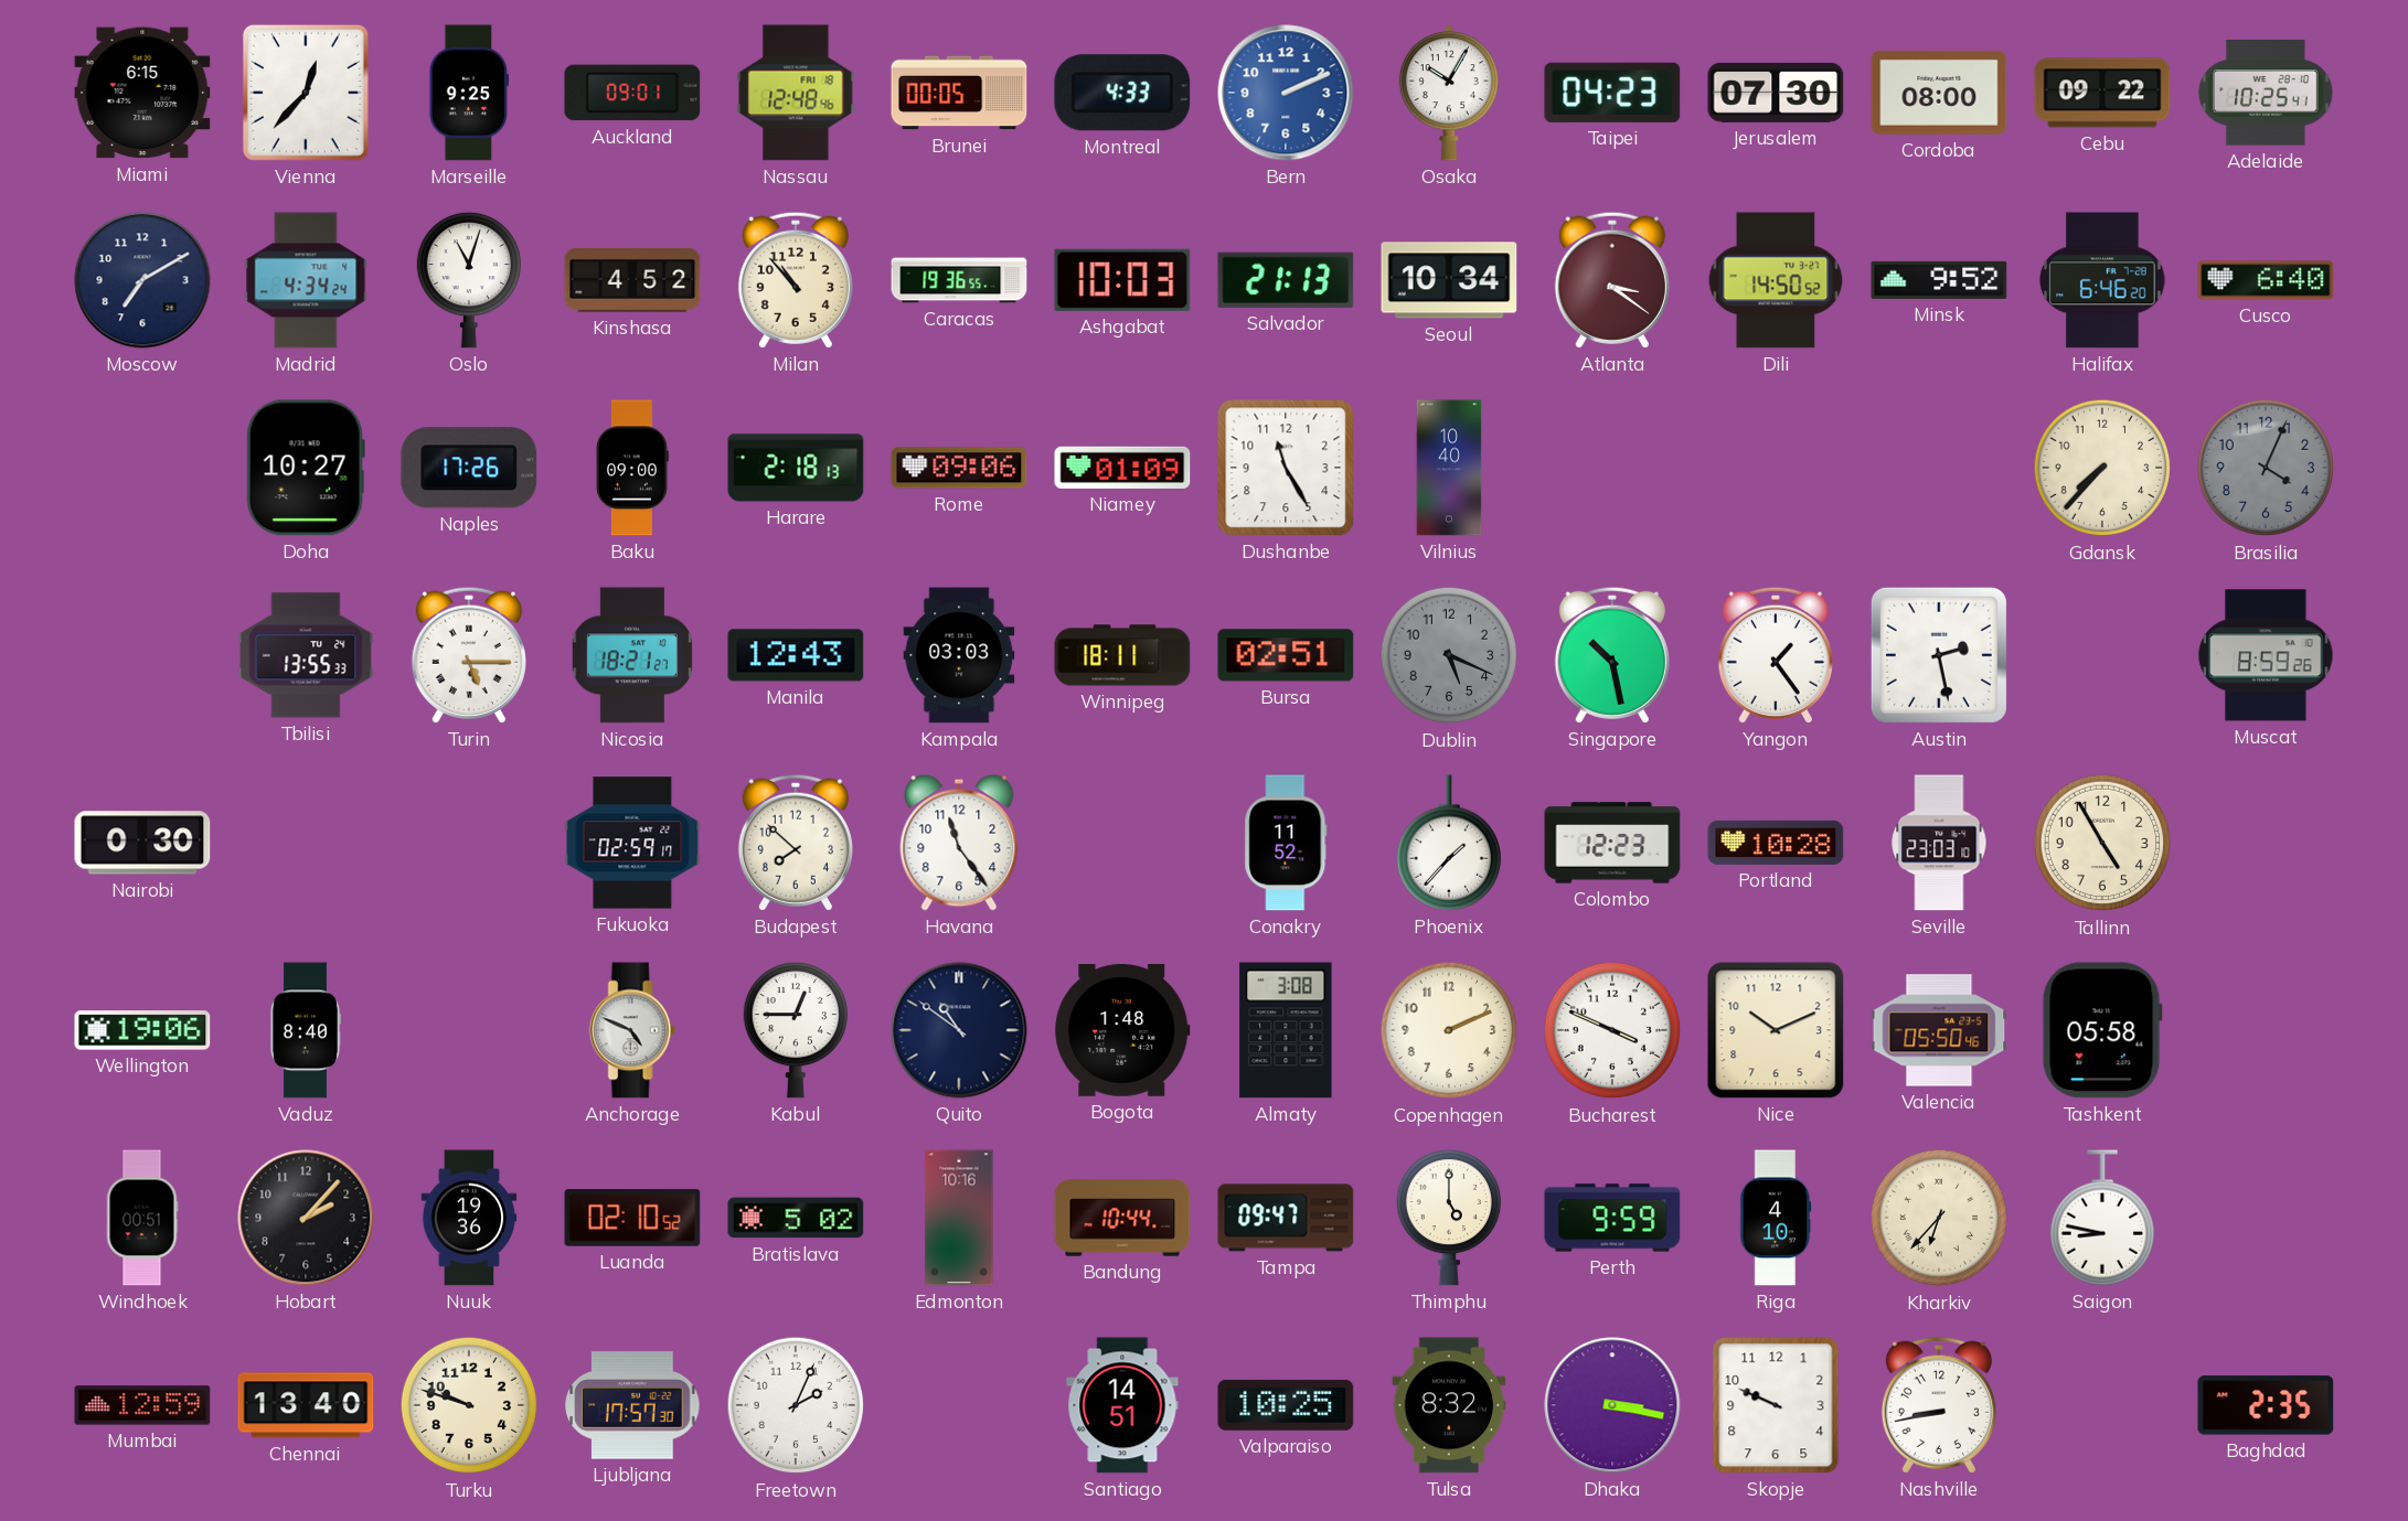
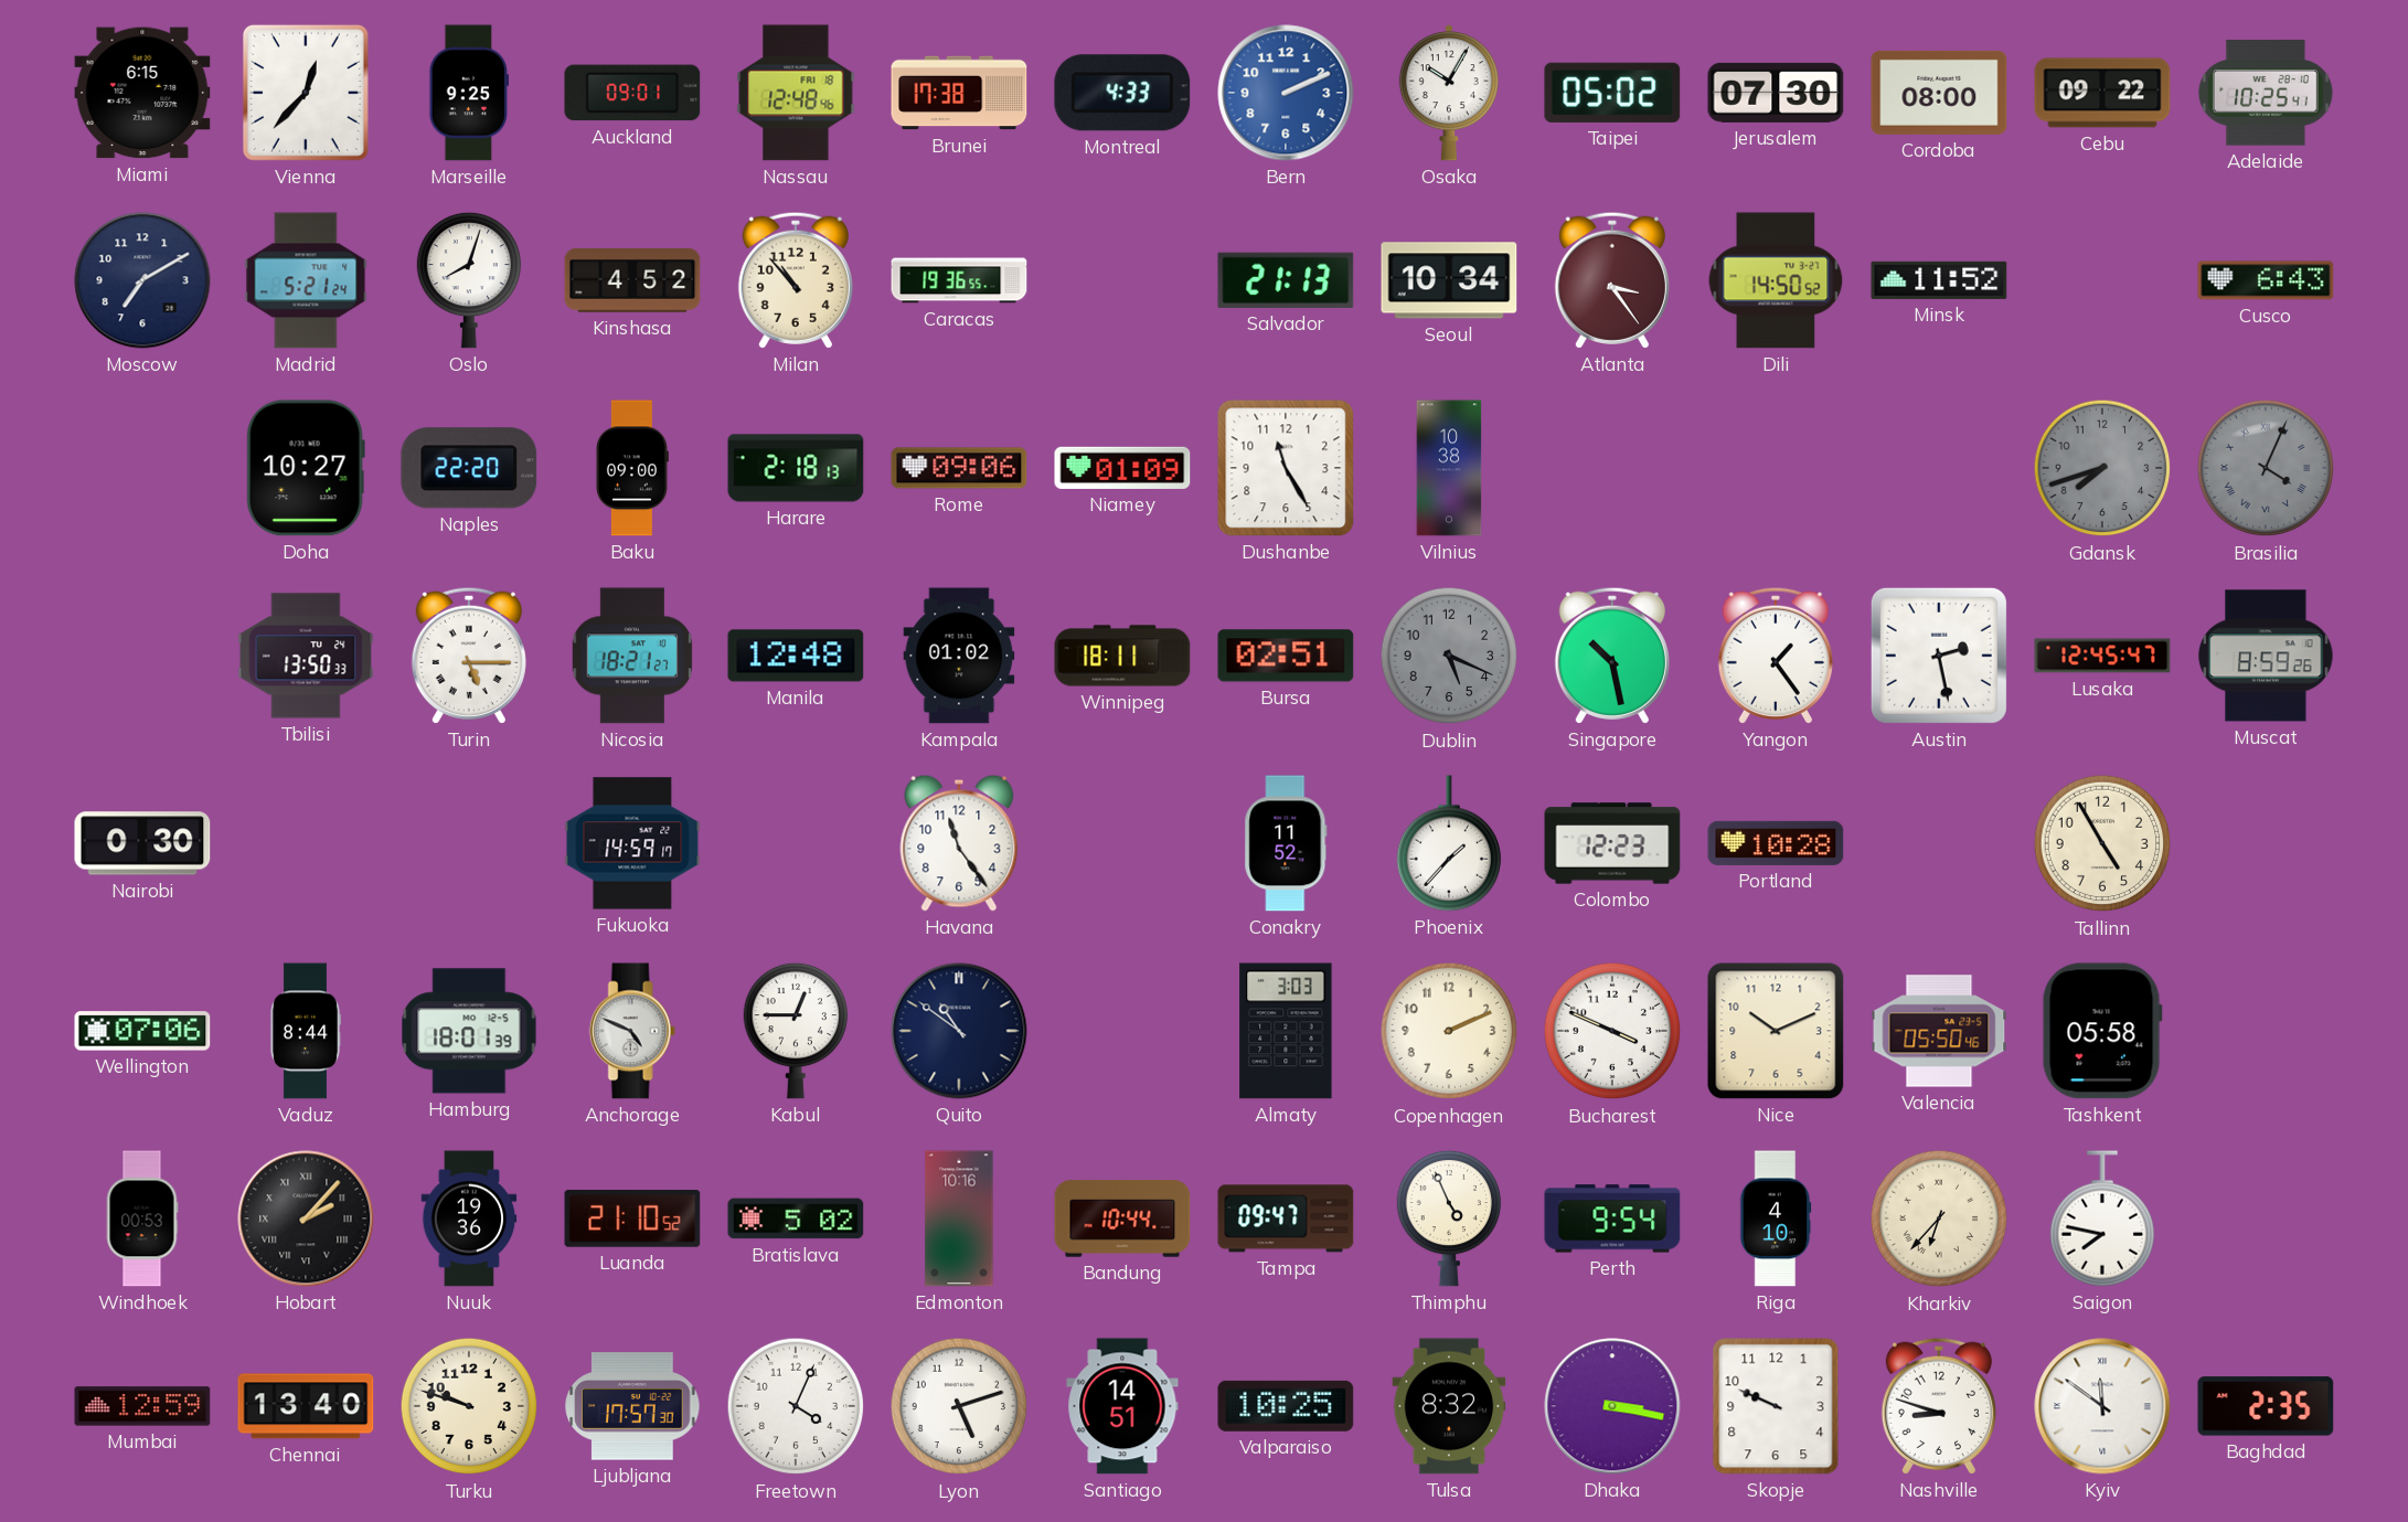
Brunei: 00:05 -> 17:38
Taipei: 04:23 -> 05:02
Madrid: 4:34 -> 5:21
Oslo: 11:03 -> 8:03
Ashgabat: 10:03 -> none
Atlanta: 3:21 -> 3:24
Minsk: 9:52 -> 11:52
Halifax: 6:46 -> none
Cusco: 6:40 -> 6:43
Naples: 17:26 -> 22:20
Vilnius: 10:40 -> 10:38
Gdansk: 7:37 -> 7:42
Gdansk dial: cream -> grey
Brasilia numerals: Arabic -> Roman
Tbilisi: 13:55 -> 13:50
Manila: 12:43 -> 12:48
Kampala: 03:03 -> 01:02
Lusaka: none -> 12:45
Fukuoka: 02:59 -> 14:59
Budapest: 7:52 -> none
Seville: 23:03 -> none
Wellington: 19:06 -> 07:06
Vaduz: 8:40 -> 8:44
Hamburg: none -> 18:01
Bogota: 1:48 -> none
Almaty: 3:08 -> 3:03
Windhoek: 00:51 -> 00:53
Hobart numerals: Arabic -> Roman
Luanda: 02:10 -> 21:10
Thimphu: 5:00 -> 4:56
Perth: 9:59 -> 9:54
Saigon: 8:47 -> 7:47
Freetown: 2:04 -> 4:04
Lyon: none -> 5:12
Nashville: 8:43 -> 8:48
Kyiv: none -> 11:51
